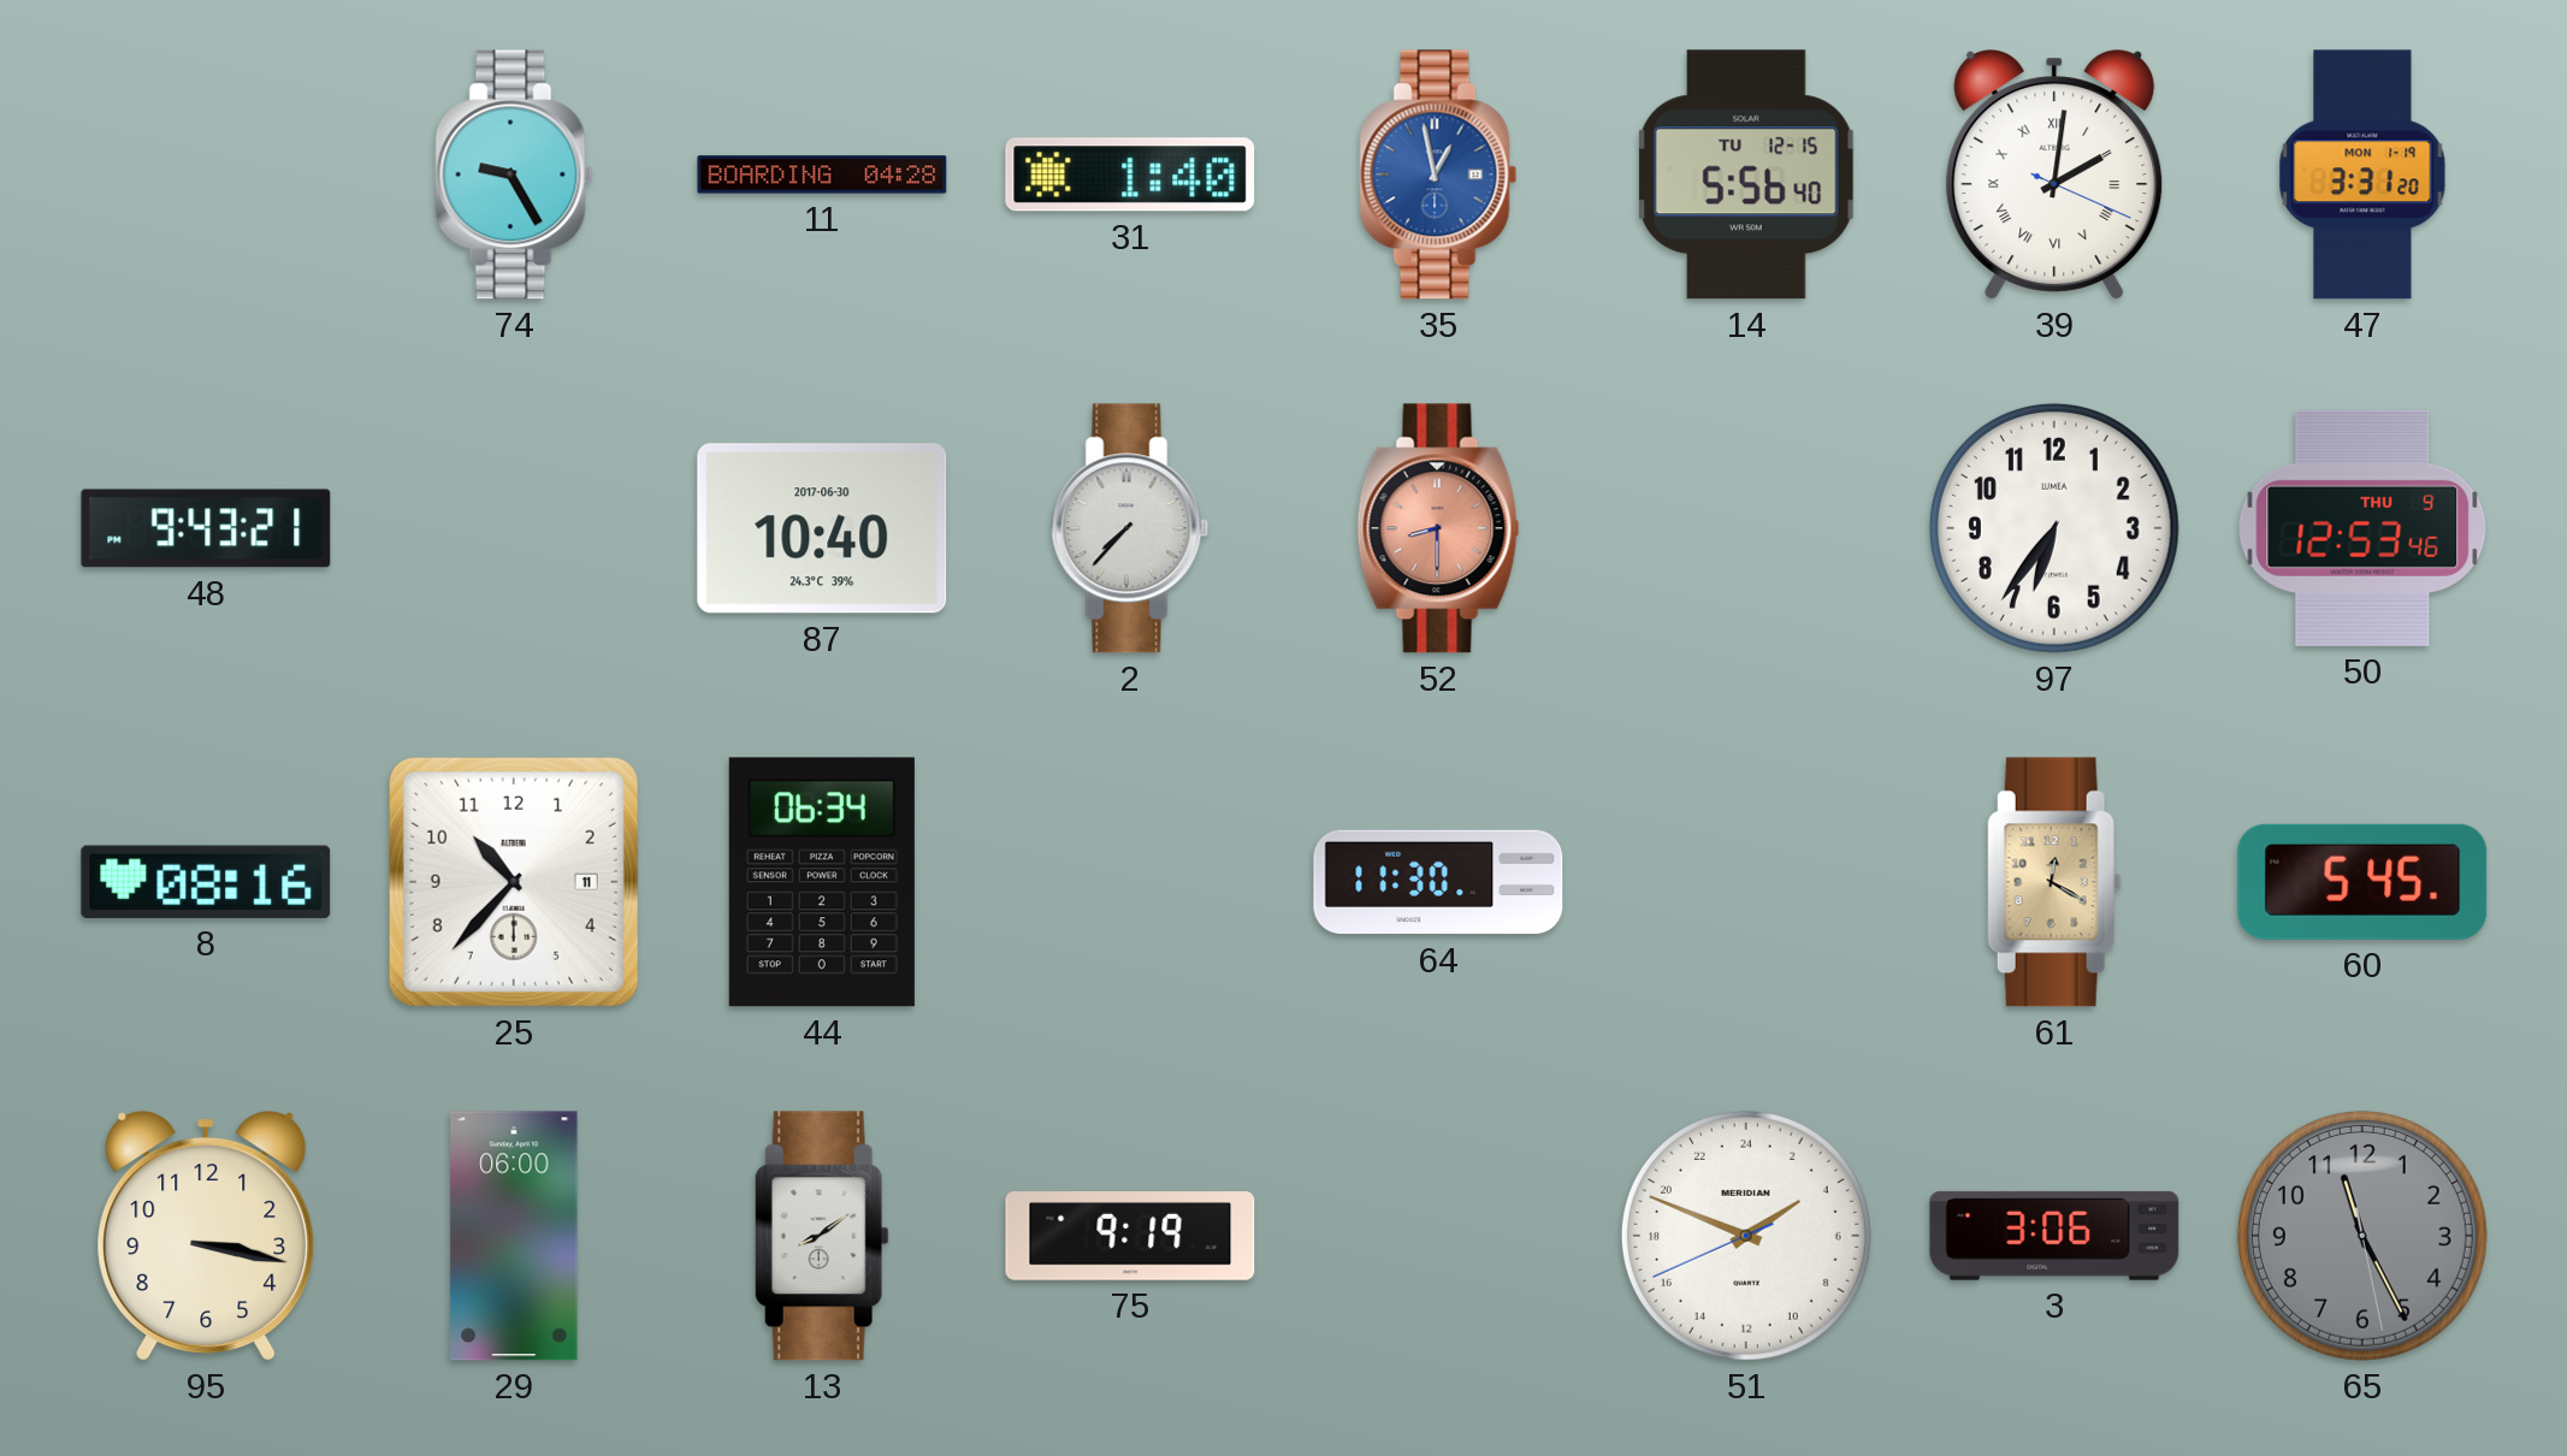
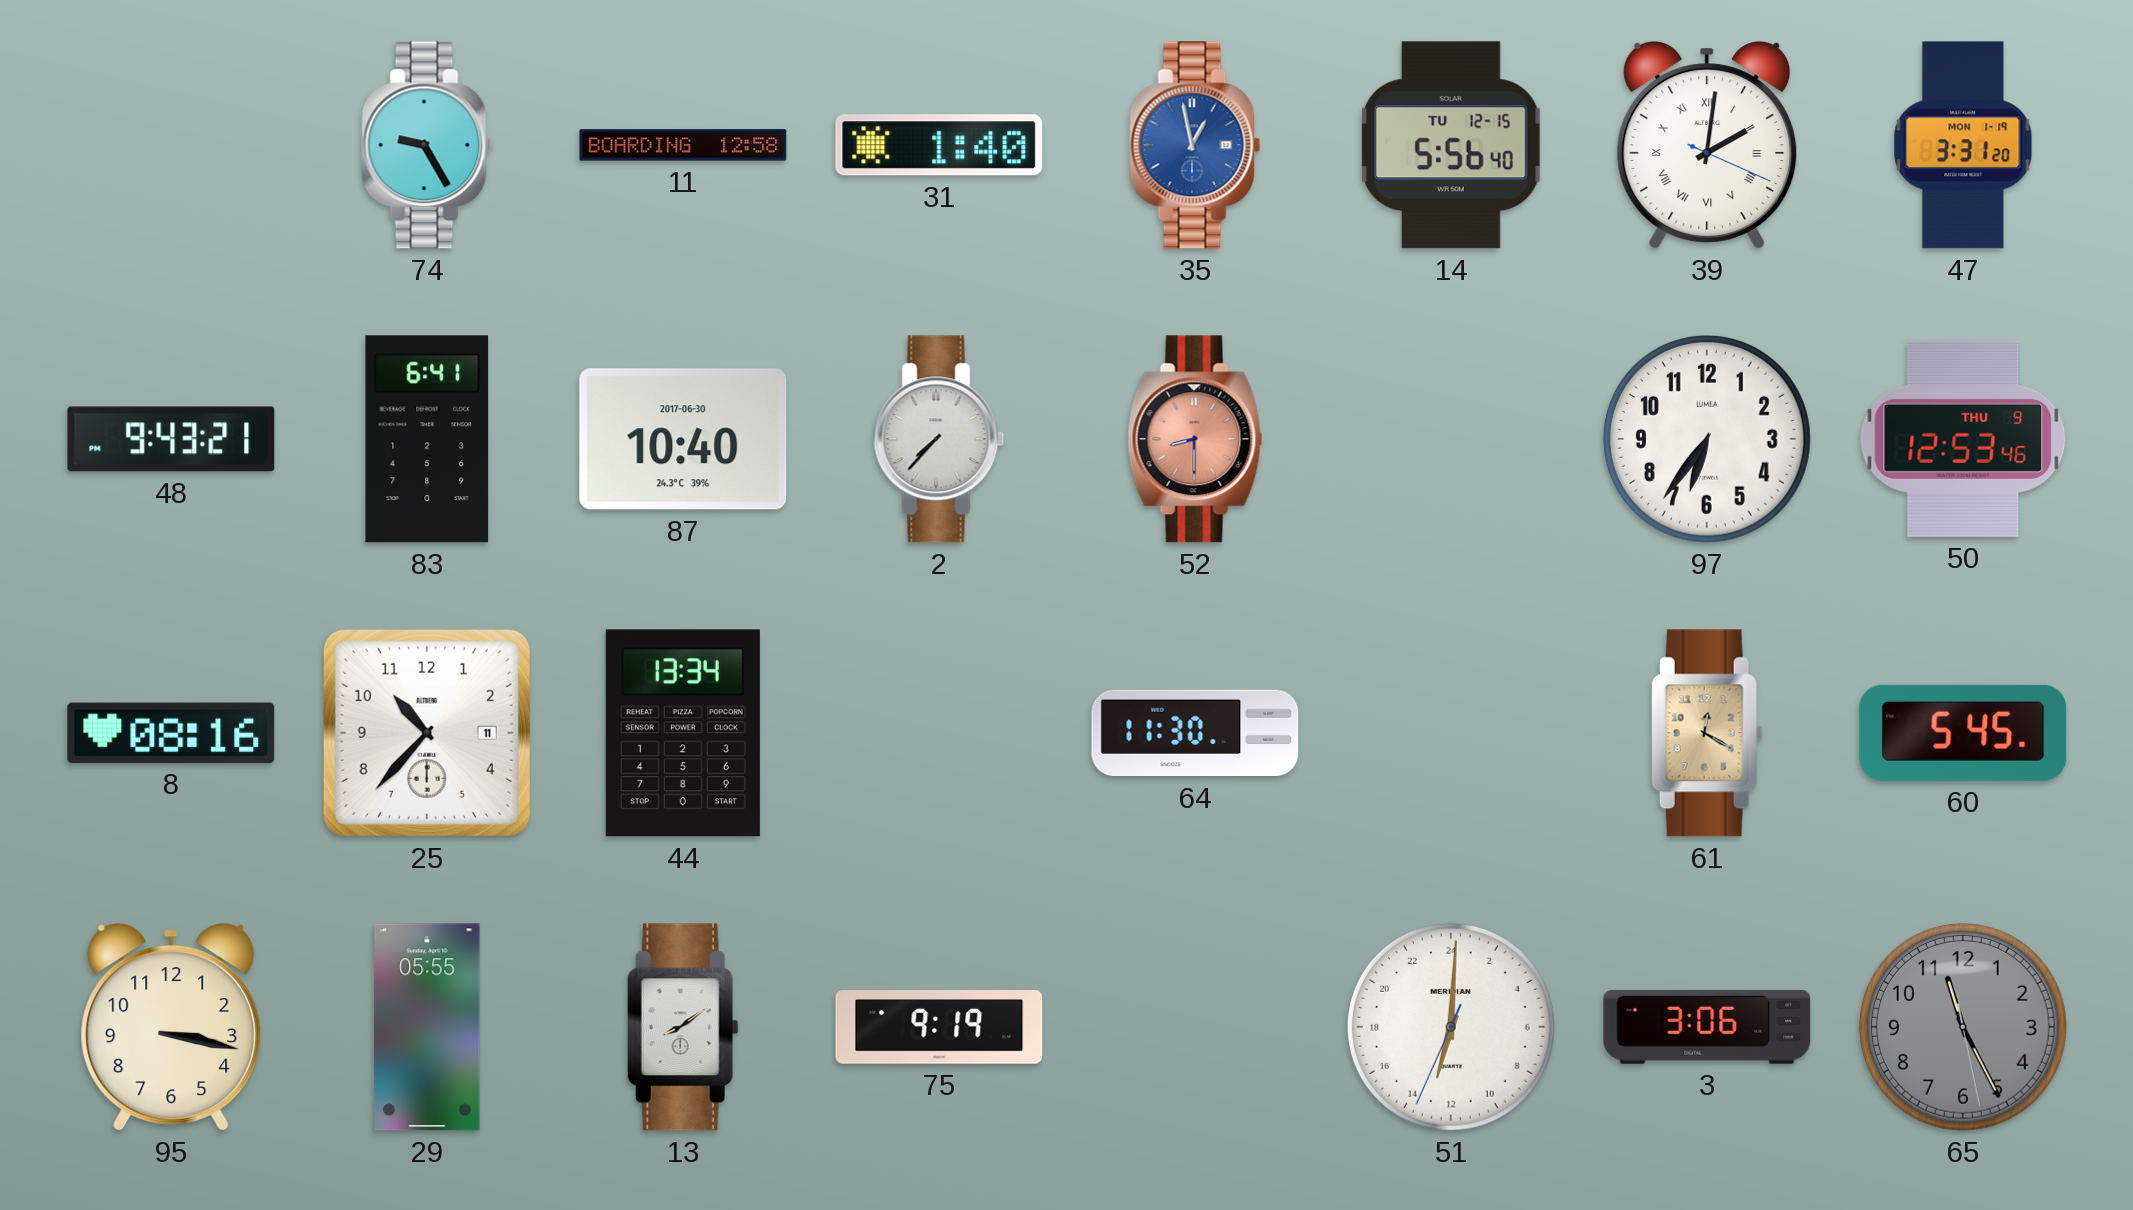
11: 04:28 -> 12:58
83: none -> 6:41
44: 06:34 -> 13:34
29: 06:00 -> 05:55
51: 3:48 -> 13:00
